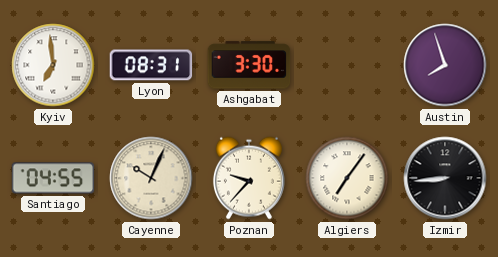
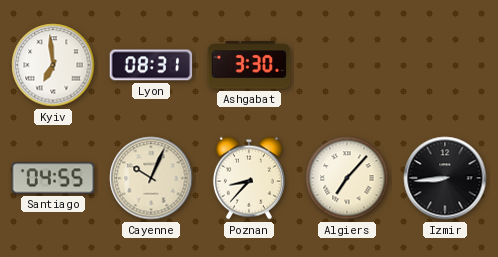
Austin: 7:57 -> none
Poznan: 9:37 -> 8:37
Algiers: 7:06 -> 7:07
